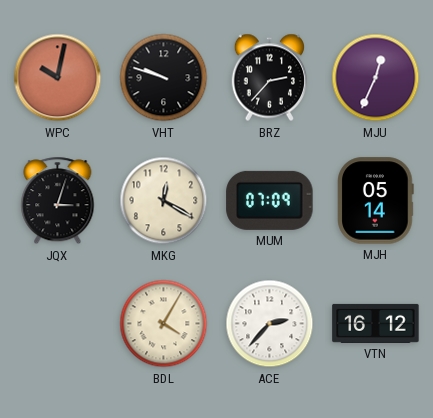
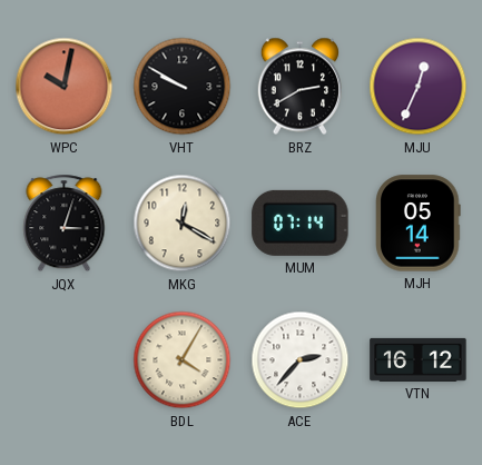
VHT: 9:48 -> 9:50
BRZ: 2:37 -> 2:40
MUM: 07:09 -> 07:14
